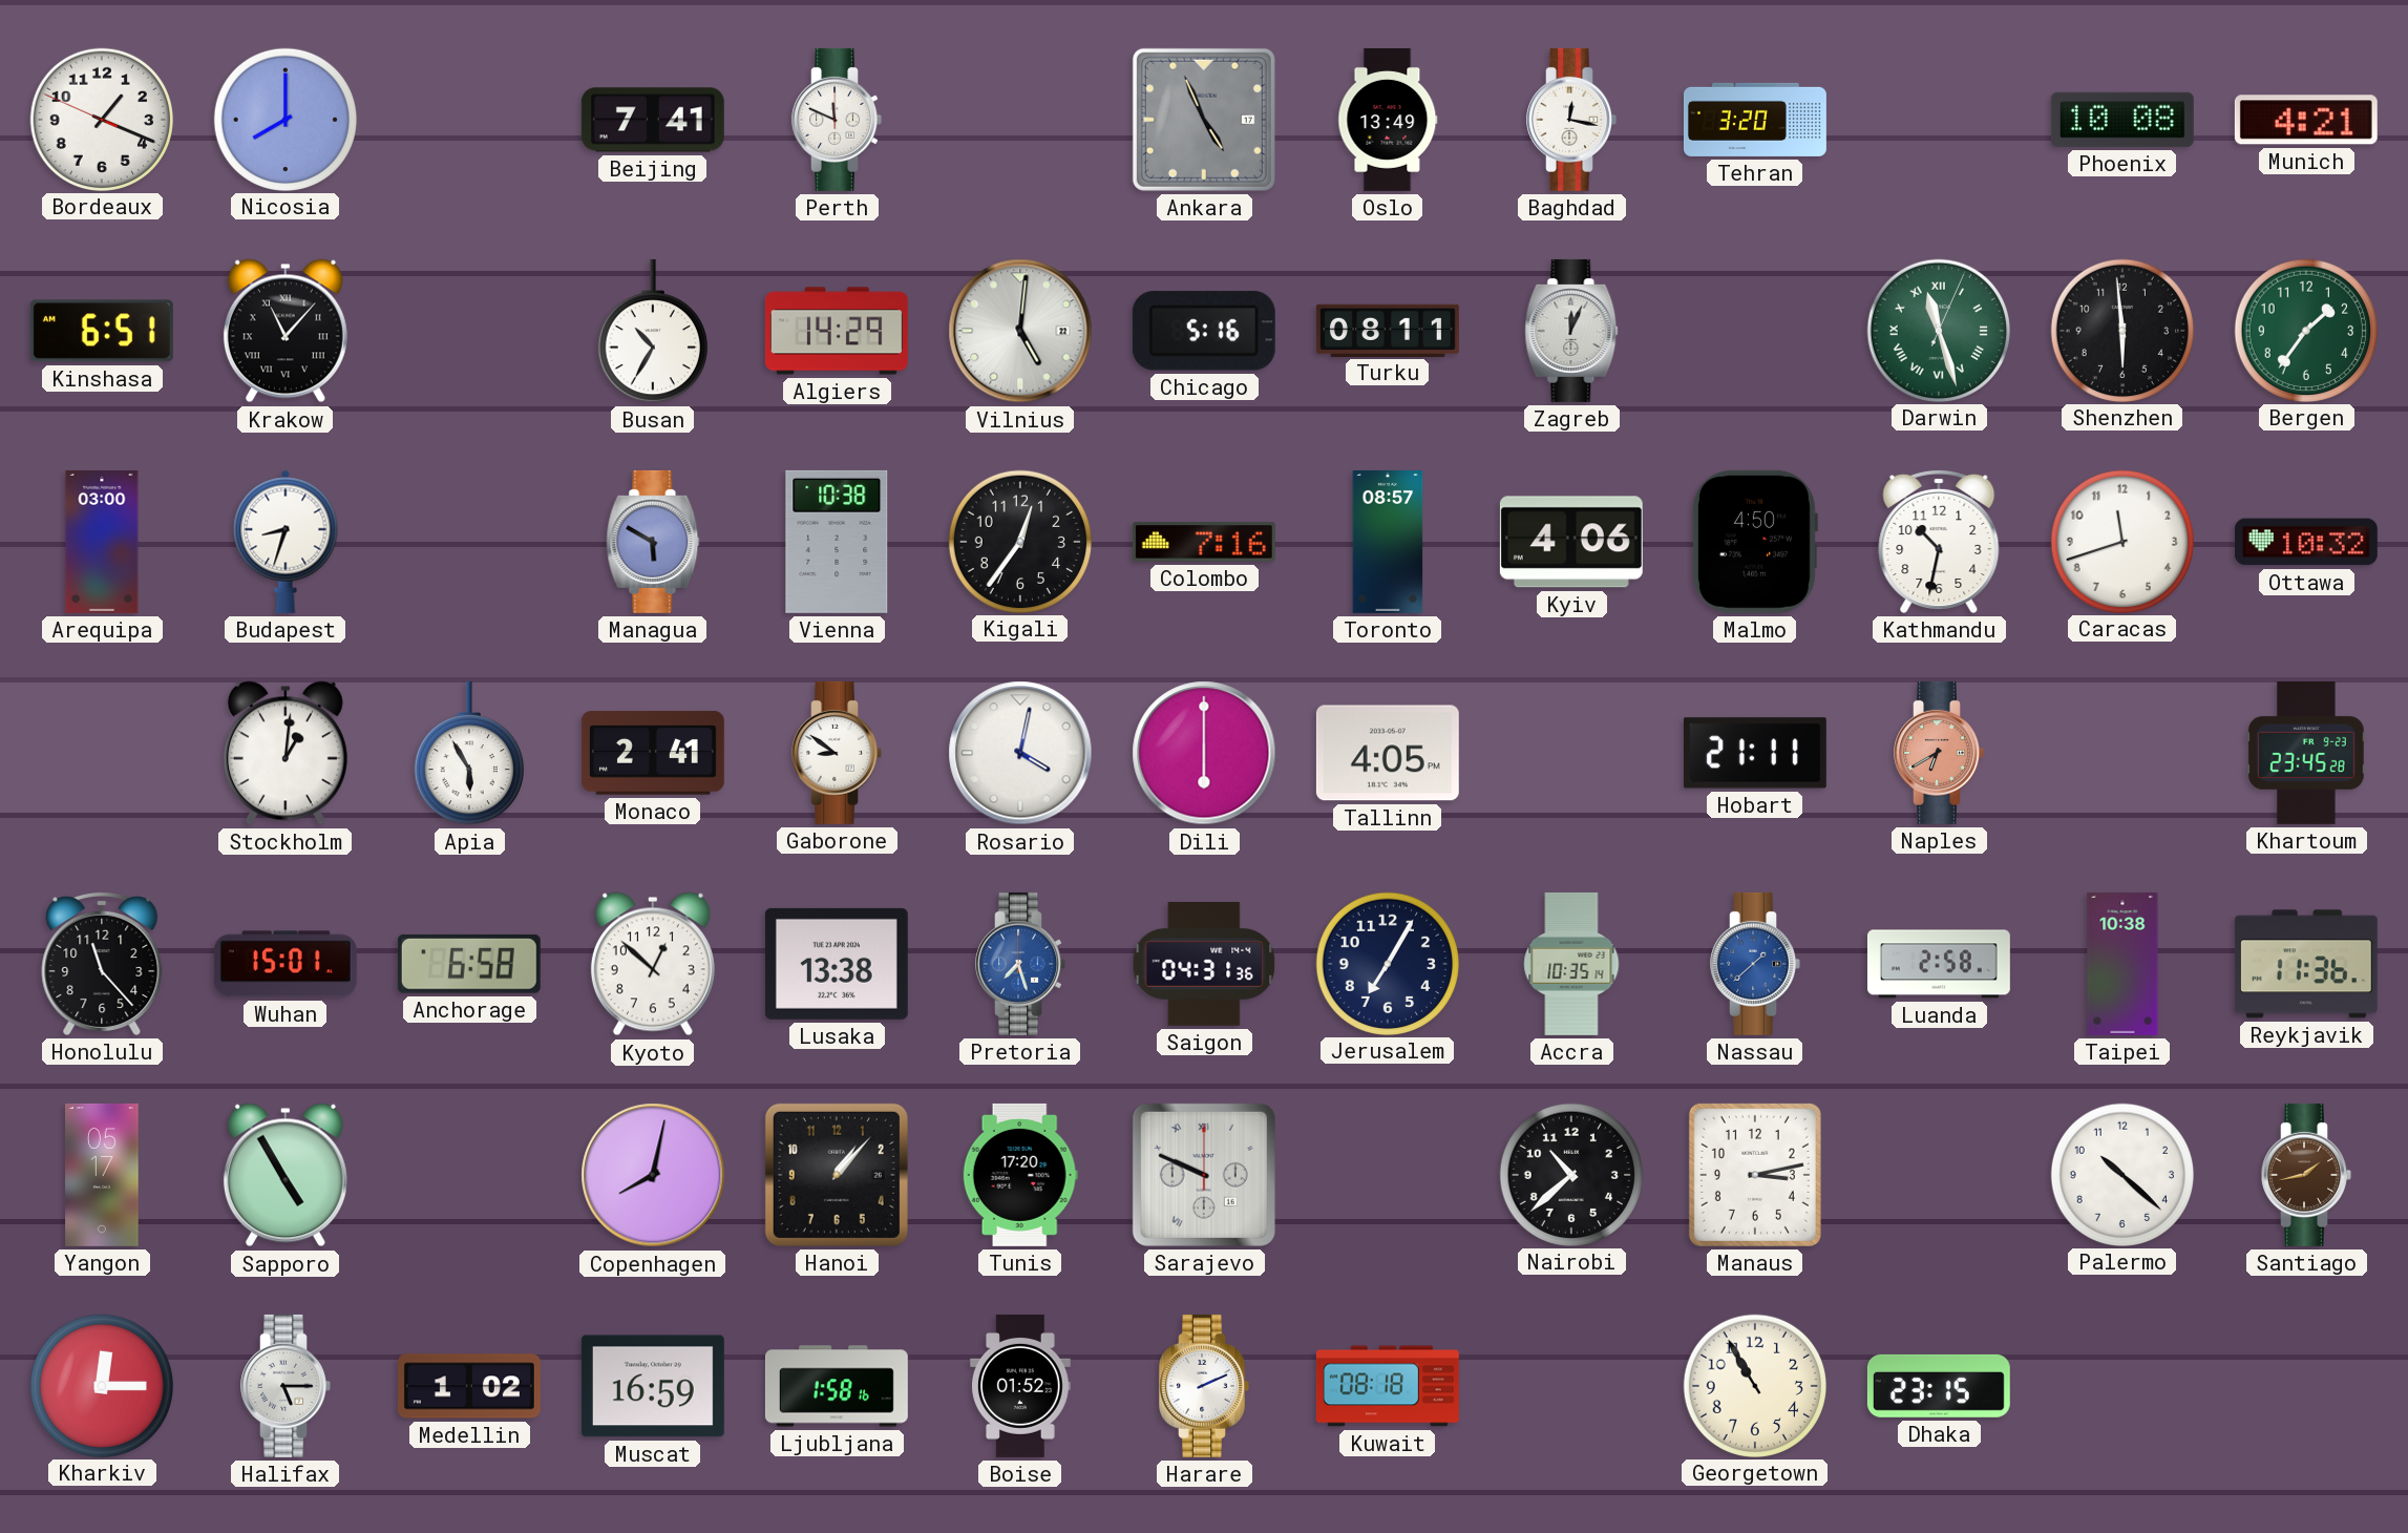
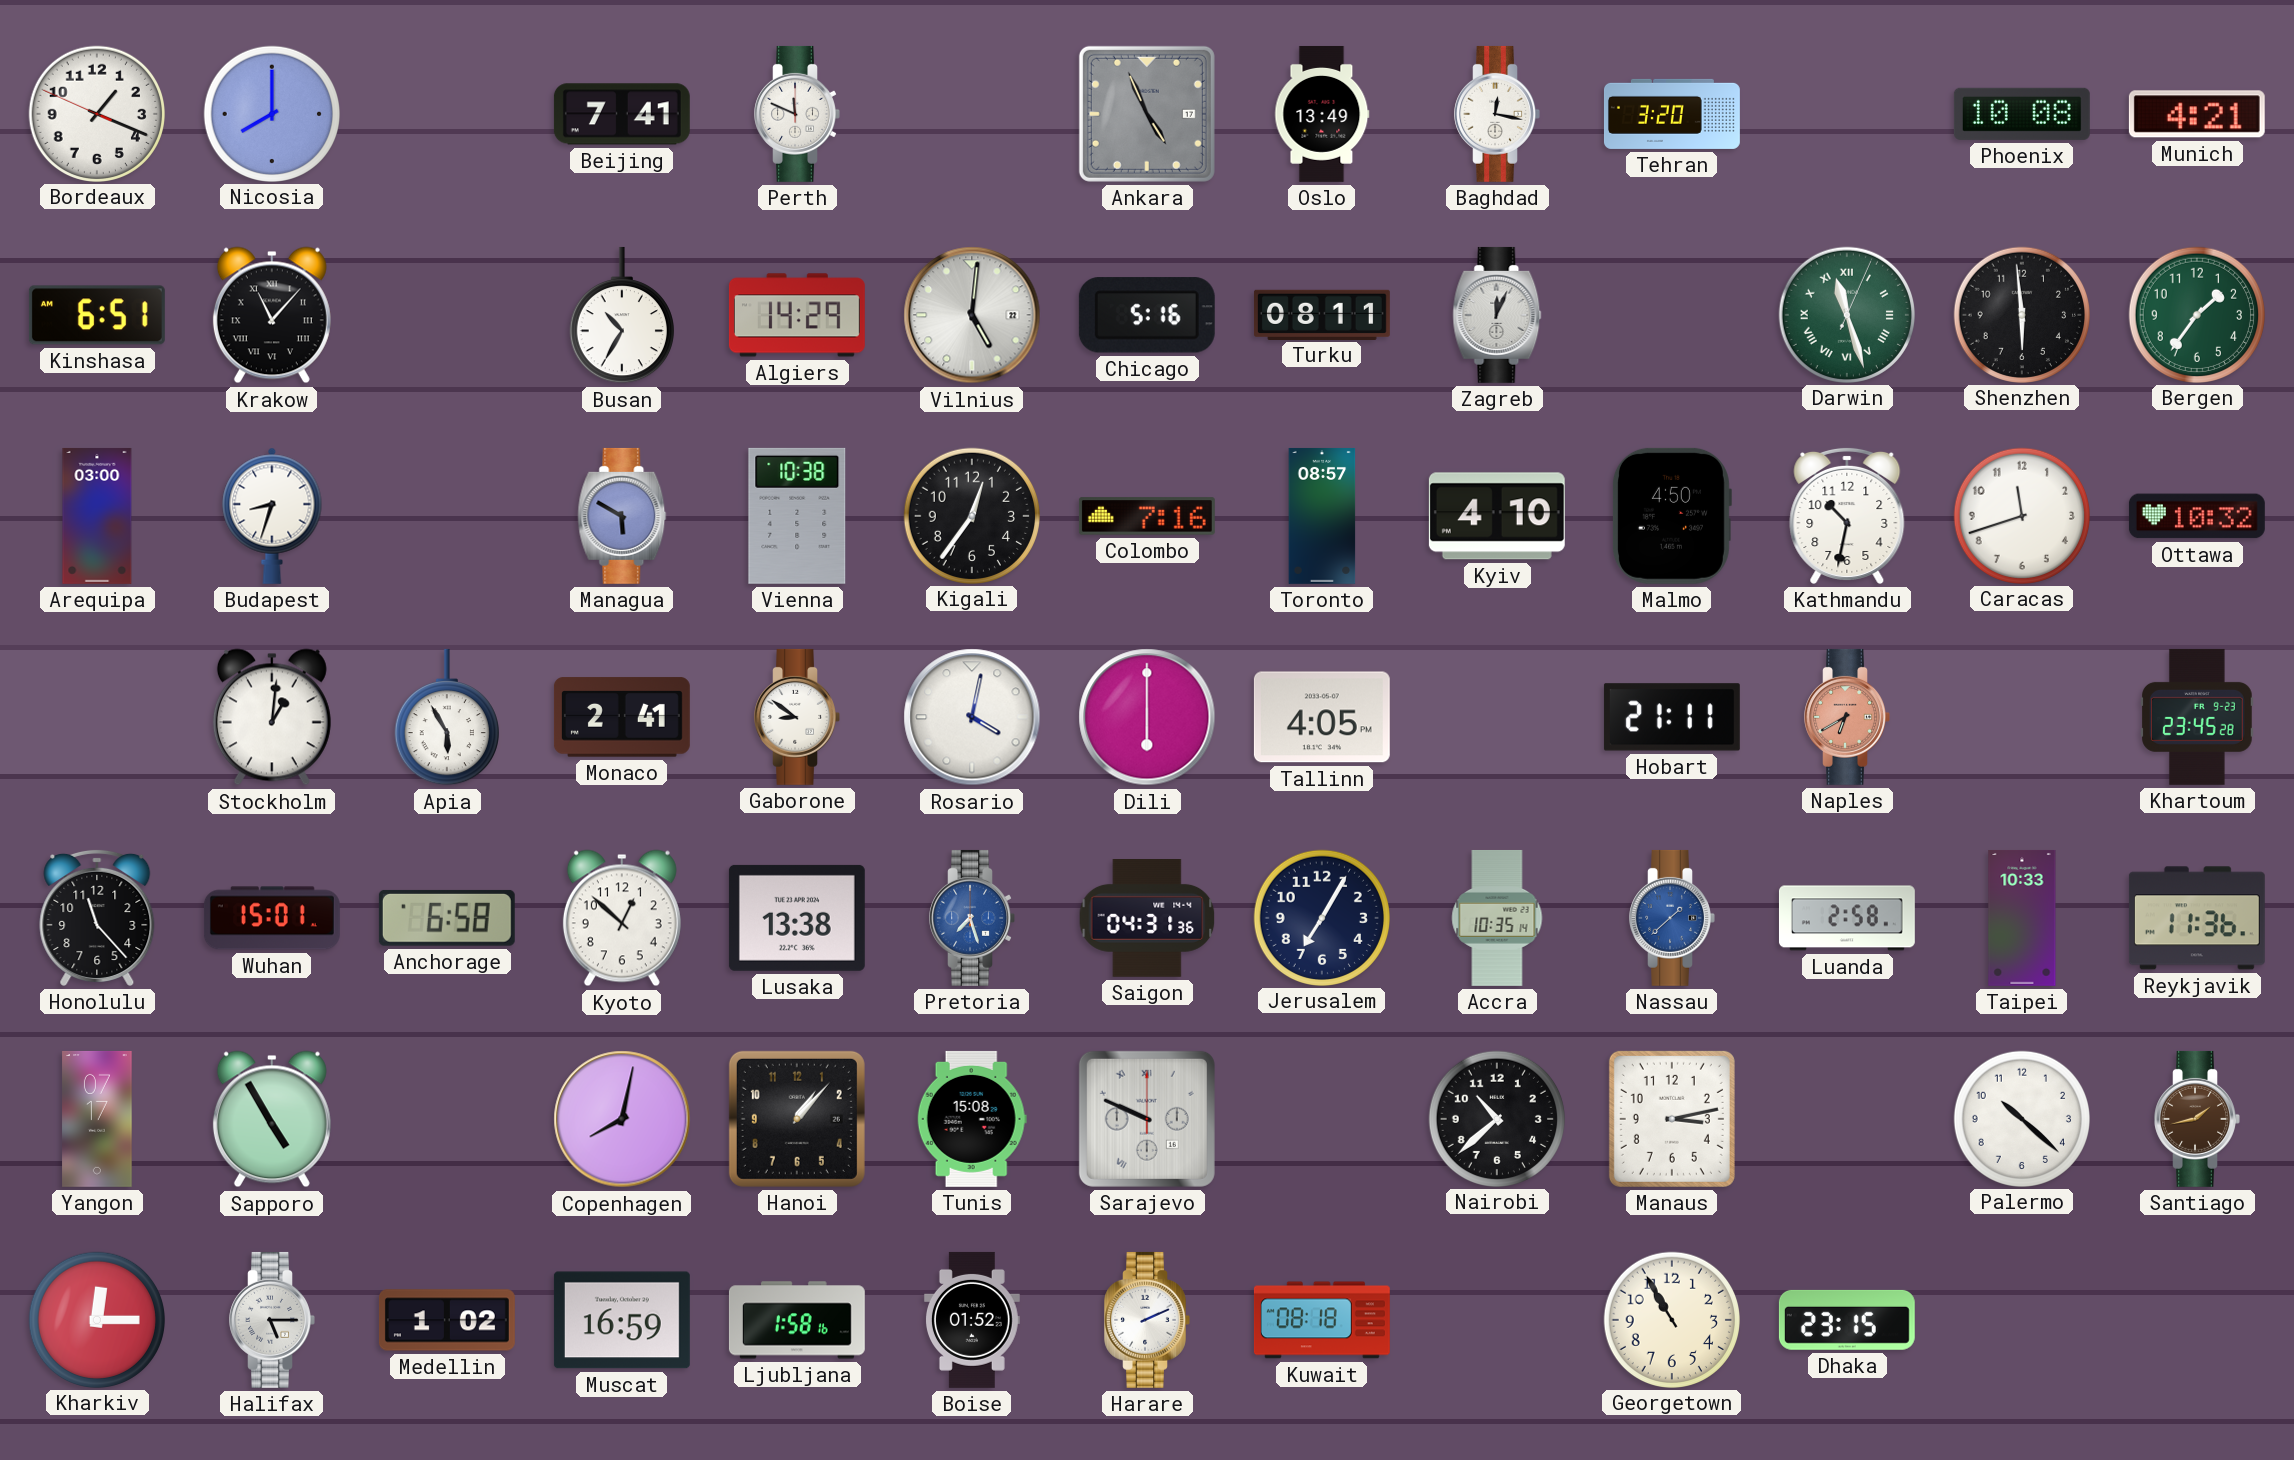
Kyiv: 4:06 -> 4:10
Taipei: 10:38 -> 10:33
Yangon: 05:17 -> 07:17
Tunis: 17:20 -> 15:08
